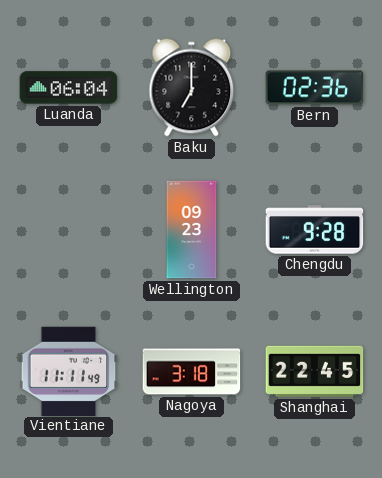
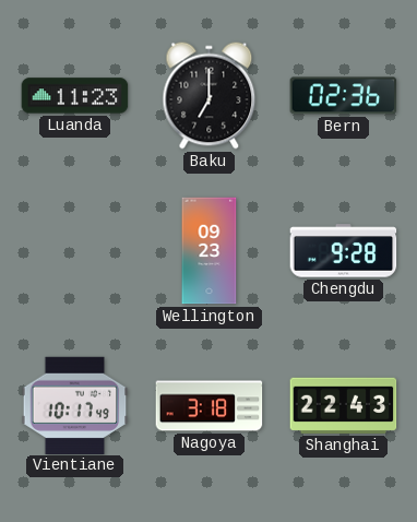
Luanda: 06:04 -> 11:23
Vientiane: 11:11 -> 10:17
Shanghai: 22:45 -> 22:43
